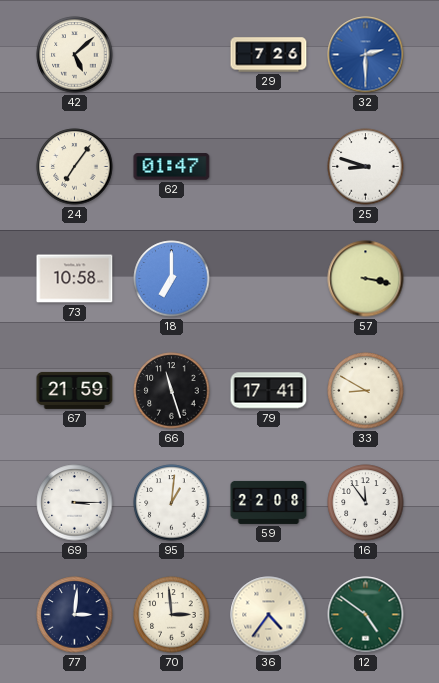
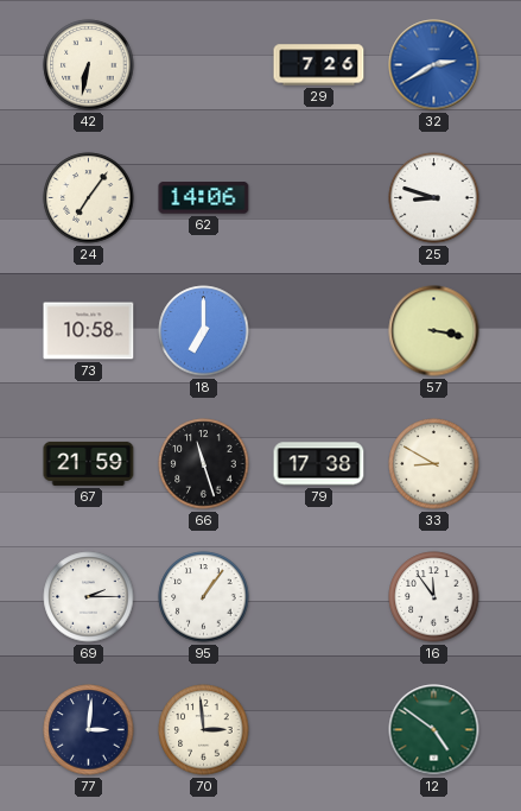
42: 5:08 -> 6:32
32: 2:30 -> 2:40
62: 01:47 -> 14:06
79: 17:41 -> 17:38
69: 3:15 -> 2:15
95: 1:01 -> 1:06
59: 22:08 -> none
36: 4:36 -> none
